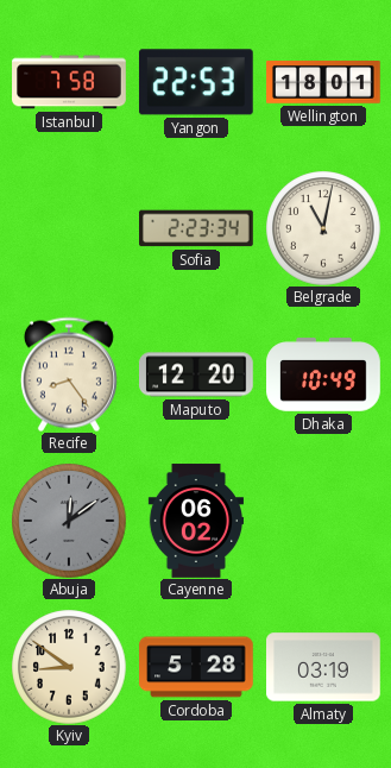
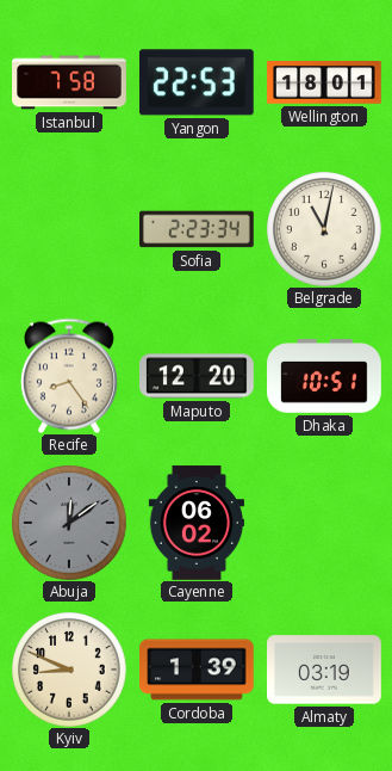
Dhaka: 10:49 -> 10:51
Kyiv: 8:51 -> 8:49
Cordoba: 5:28 -> 1:39
